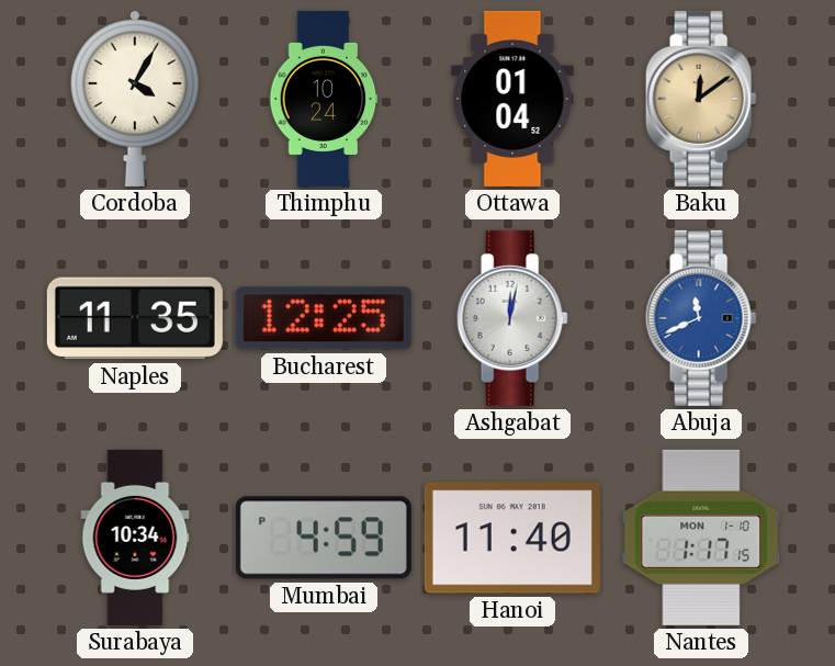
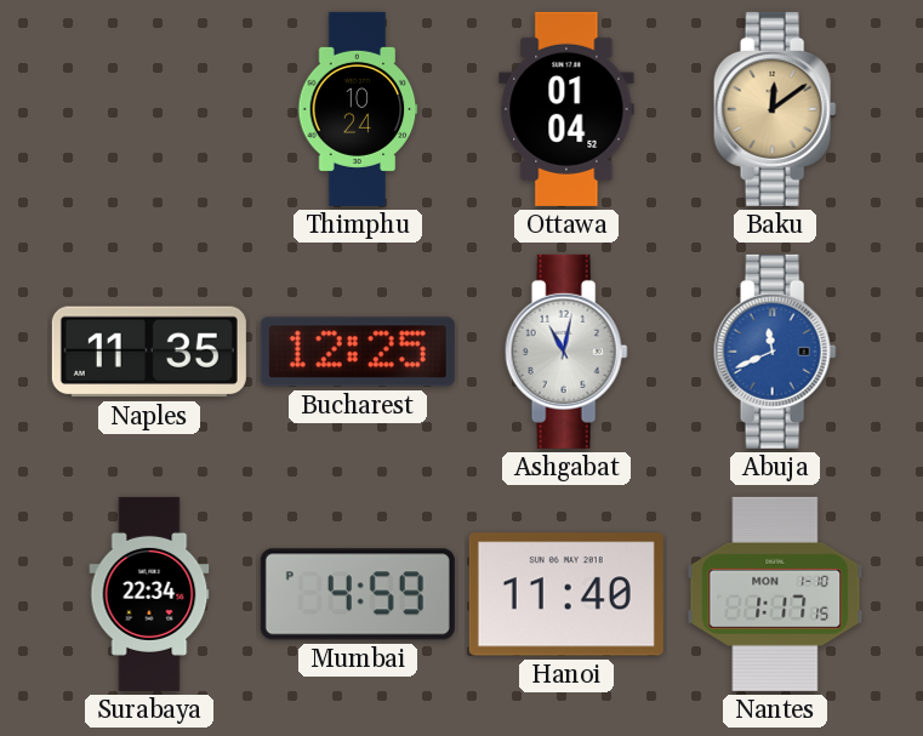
Cordoba: 4:05 -> none
Ashgabat: 12:02 -> 11:02
Surabaya: 10:34 -> 22:34
